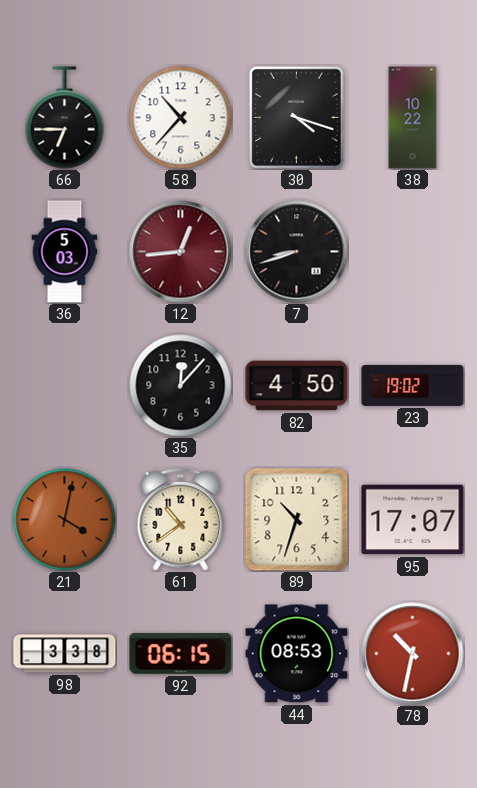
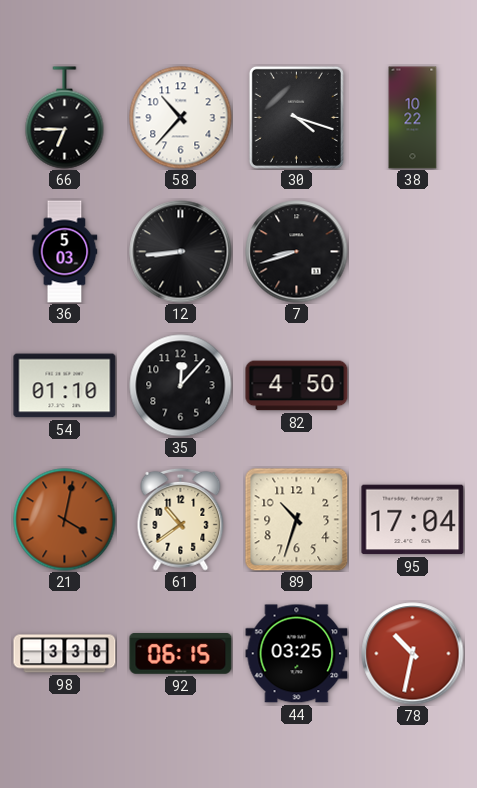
12: 12:44 -> 8:44
12 dial: burgundy -> black
54: none -> 01:10
23: 19:02 -> none
95: 17:07 -> 17:04
44: 08:53 -> 03:25
